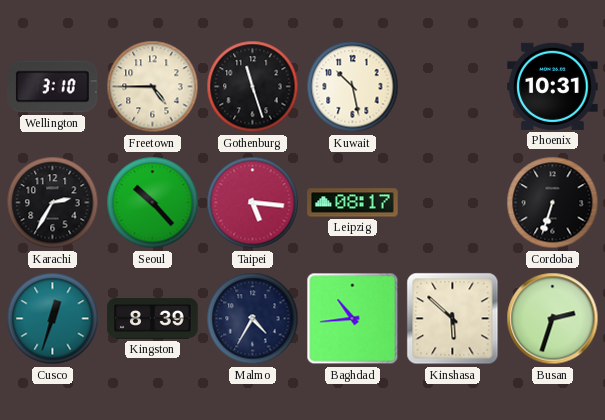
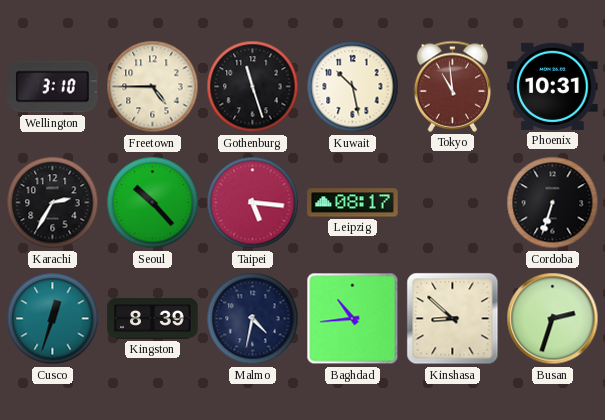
Tokyo: none -> 10:59
Malmo: 4:35 -> 4:32
Kinshasa: 5:52 -> 8:52
